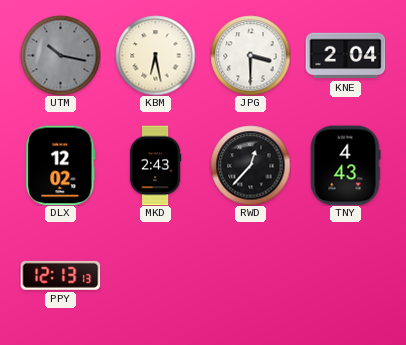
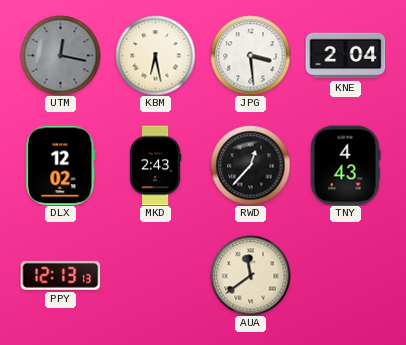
UTM: 10:17 -> 12:17
JPG: 3:30 -> 3:29
AUA: none -> 11:39
